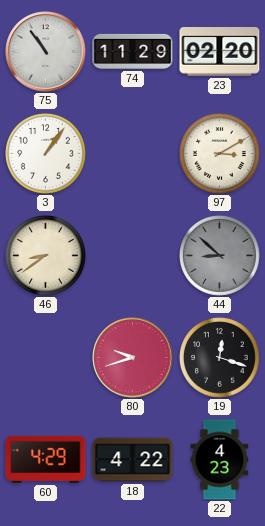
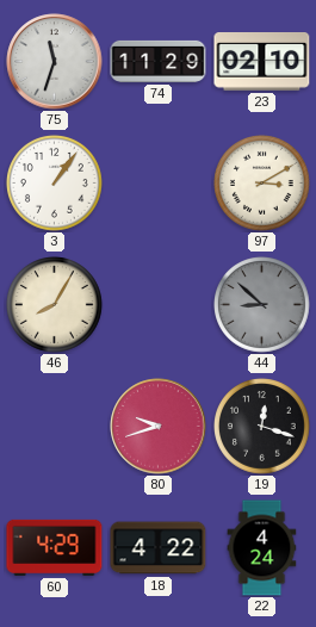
75: 10:54 -> 11:33
23: 02:20 -> 02:10
46: 8:39 -> 8:05
22: 4:23 -> 4:24
